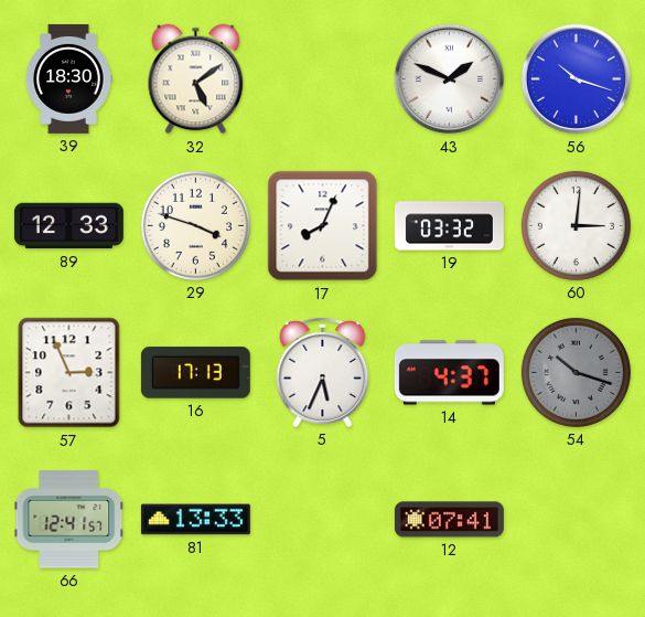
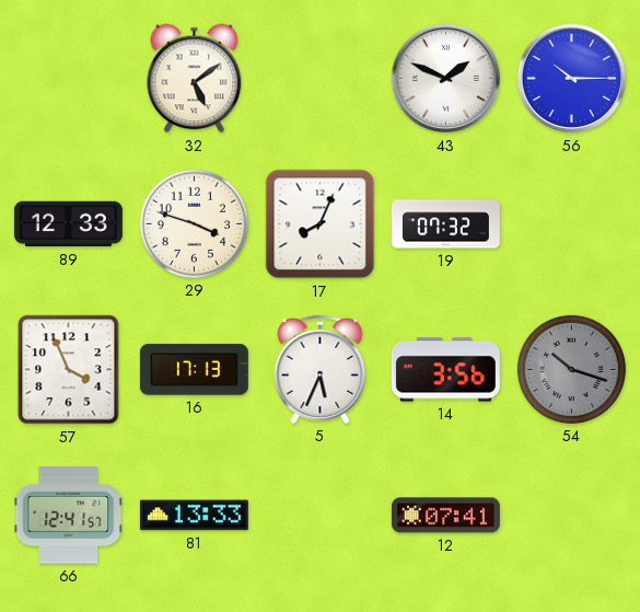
39: 18:30 -> none
56: 10:18 -> 10:15
19: 03:32 -> 07:32
60: 3:01 -> none
57: 2:56 -> 3:56
14: 4:37 -> 3:56
